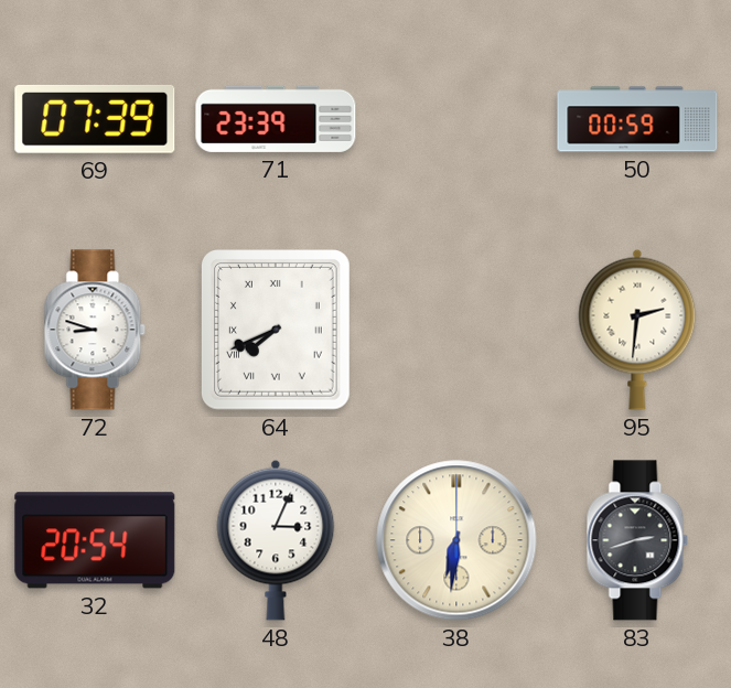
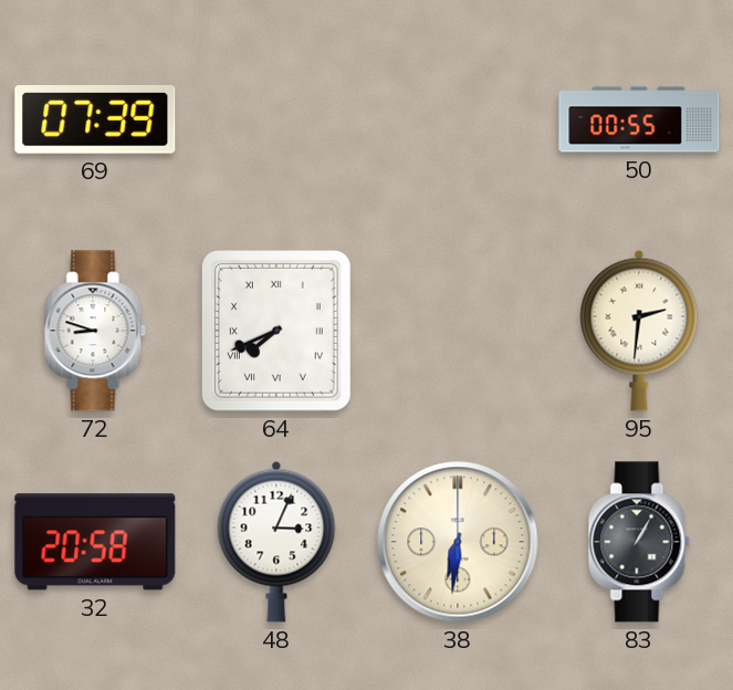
71: 23:39 -> none
50: 00:59 -> 00:55
32: 20:54 -> 20:58
83: 2:42 -> 1:05
